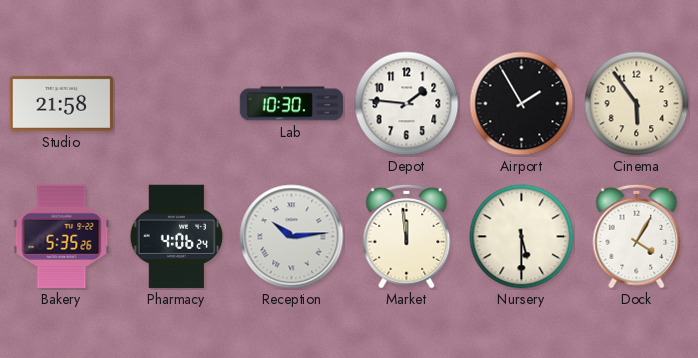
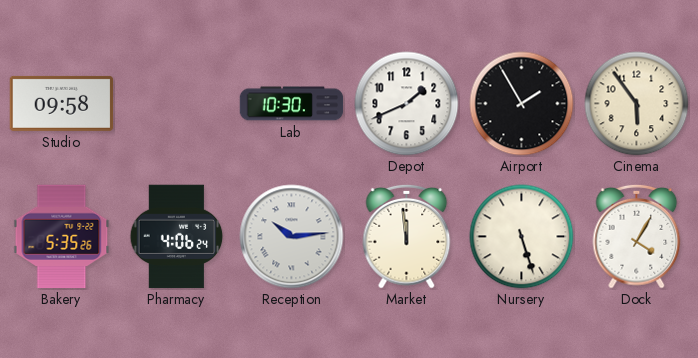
Studio: 21:58 -> 09:58
Depot: 1:46 -> 1:41
Nursery: 5:30 -> 5:27
